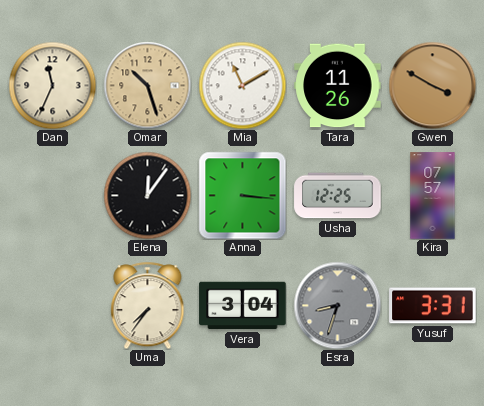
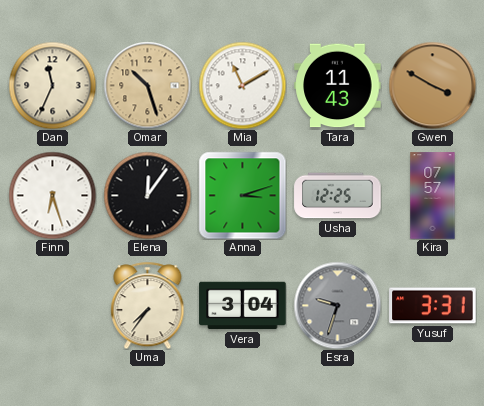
Tara: 11:26 -> 11:43
Finn: none -> 6:27
Anna: 3:16 -> 3:12
Esra: 8:33 -> 9:33
